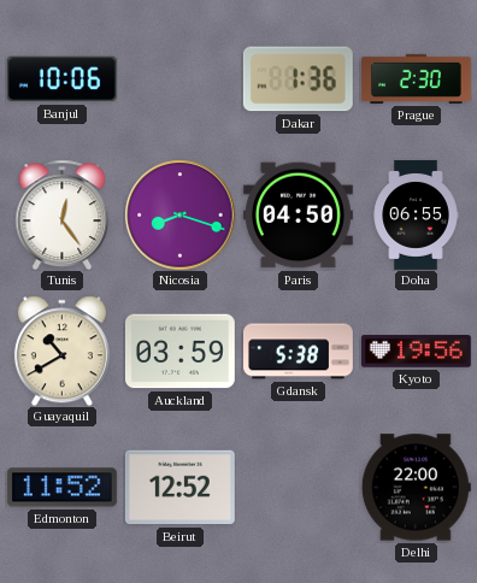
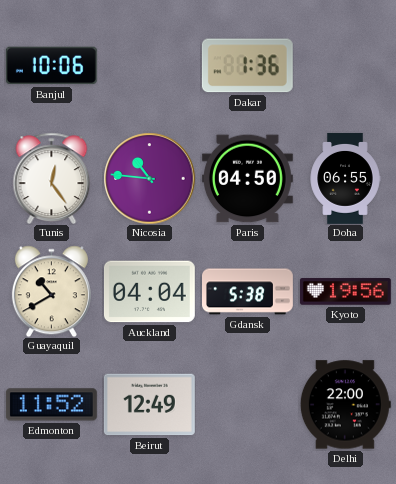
Prague: 2:30 -> none
Nicosia: 8:18 -> 10:46
Auckland: 03:59 -> 04:04
Beirut: 12:52 -> 12:49
